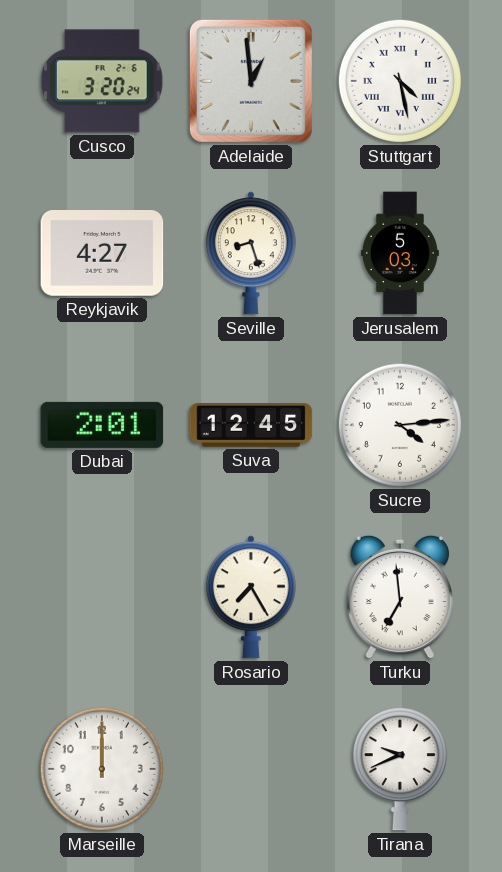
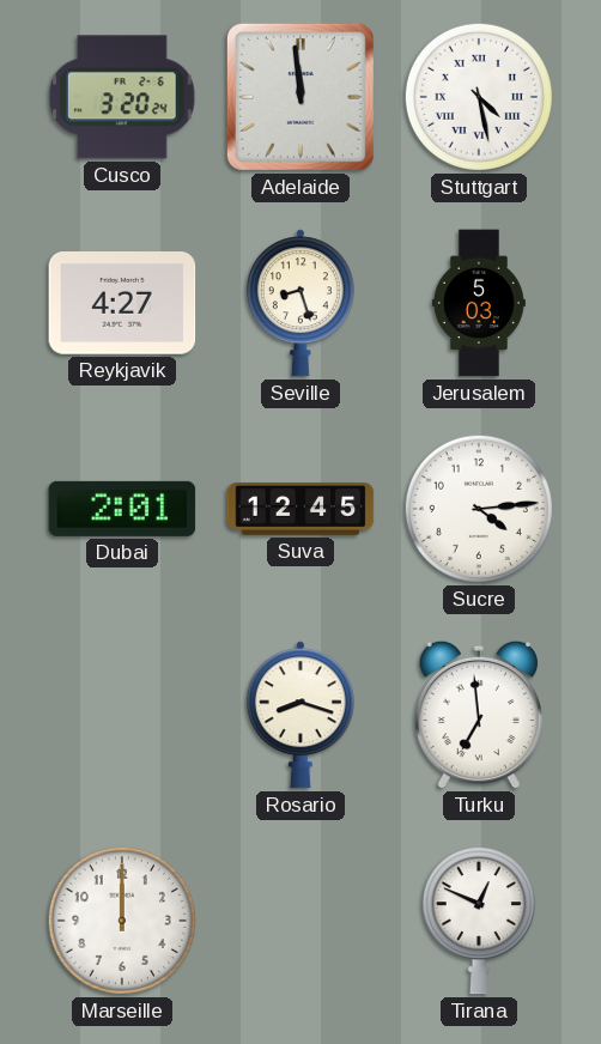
Adelaide: 12:59 -> 11:59
Rosario: 7:25 -> 8:18
Tirana: 9:41 -> 12:49
